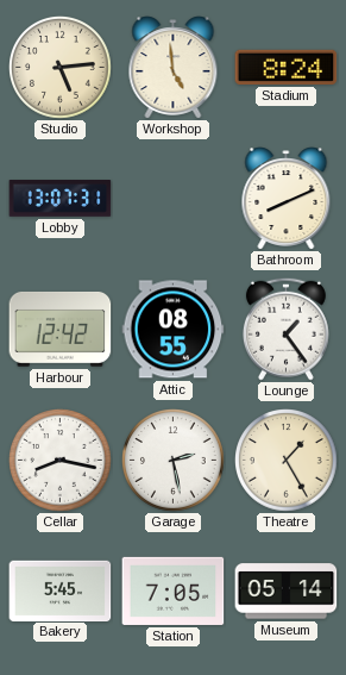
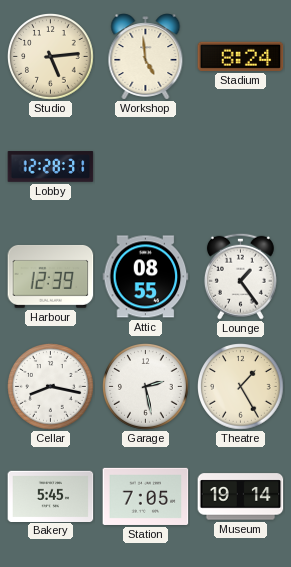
Lobby: 13:07 -> 12:28
Bathroom: 8:11 -> none
Harbour: 12:42 -> 12:39
Museum: 05:14 -> 19:14
